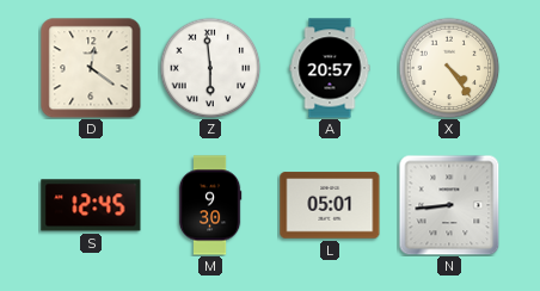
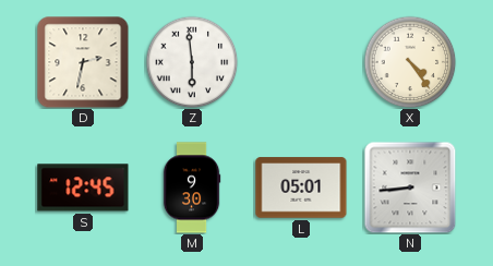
D: 12:21 -> 2:32
A: 20:57 -> none
